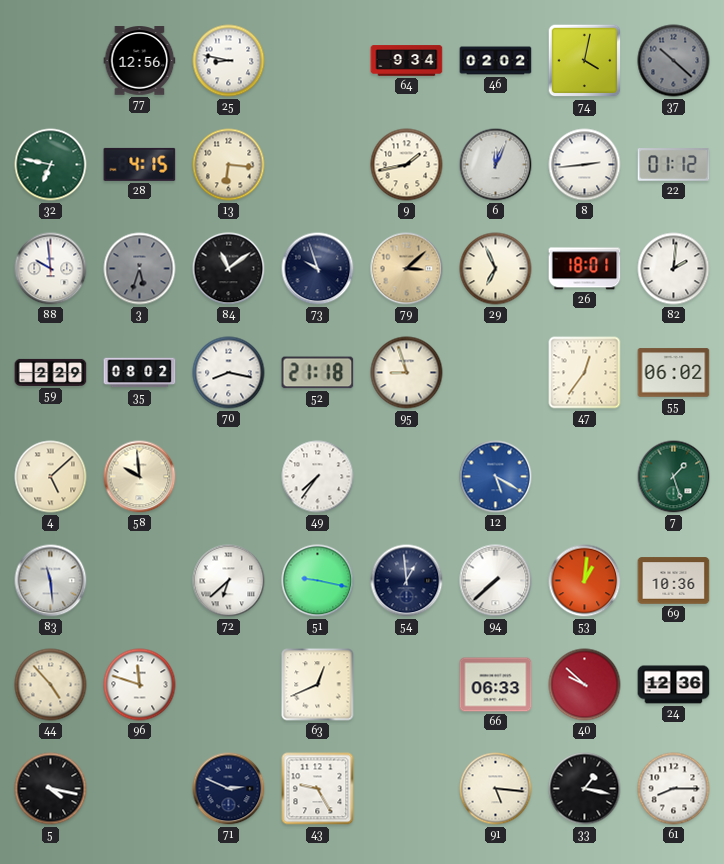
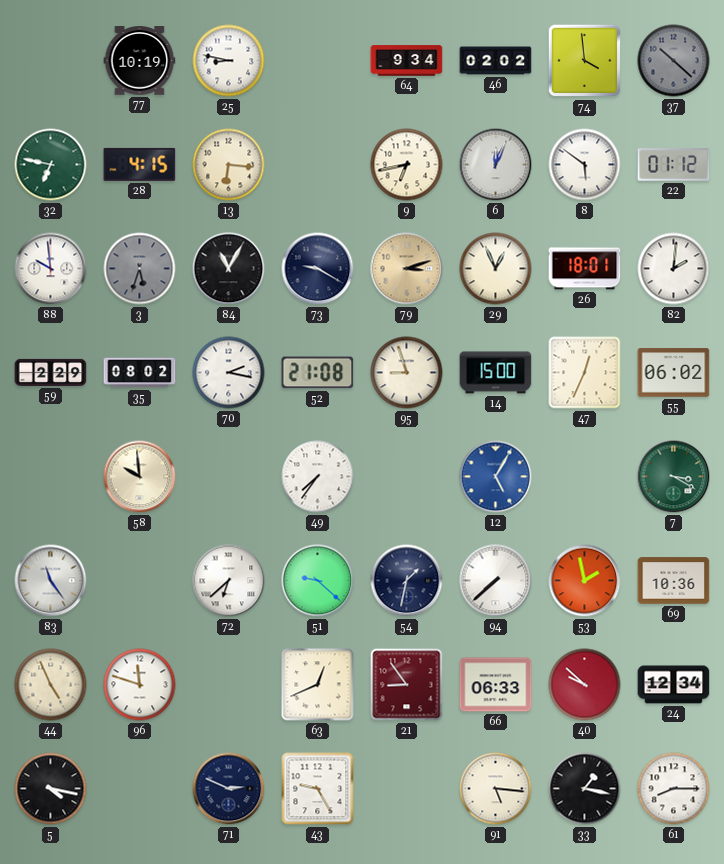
77: 12:56 -> 10:19
74: 4:02 -> 3:59
9: 1:43 -> 6:43
8: 2:44 -> 5:51
84: 11:09 -> 11:05
73: 9:57 -> 9:20
79: 3:08 -> 3:12
29: 6:56 -> 12:56
70: 8:17 -> 2:17
52: 21:18 -> 21:08
14: none -> 15:00
47: 12:36 -> 12:34
4: 5:08 -> none
12: 5:20 -> 5:05
7: 1:27 -> 3:20
83: 11:29 -> 11:24
51: 9:17 -> 9:22
54: 12:59 -> 1:32
53: 1:01 -> 1:58
44: 4:53 -> 4:56
21: none -> 8:54
24: 12:36 -> 12:34
